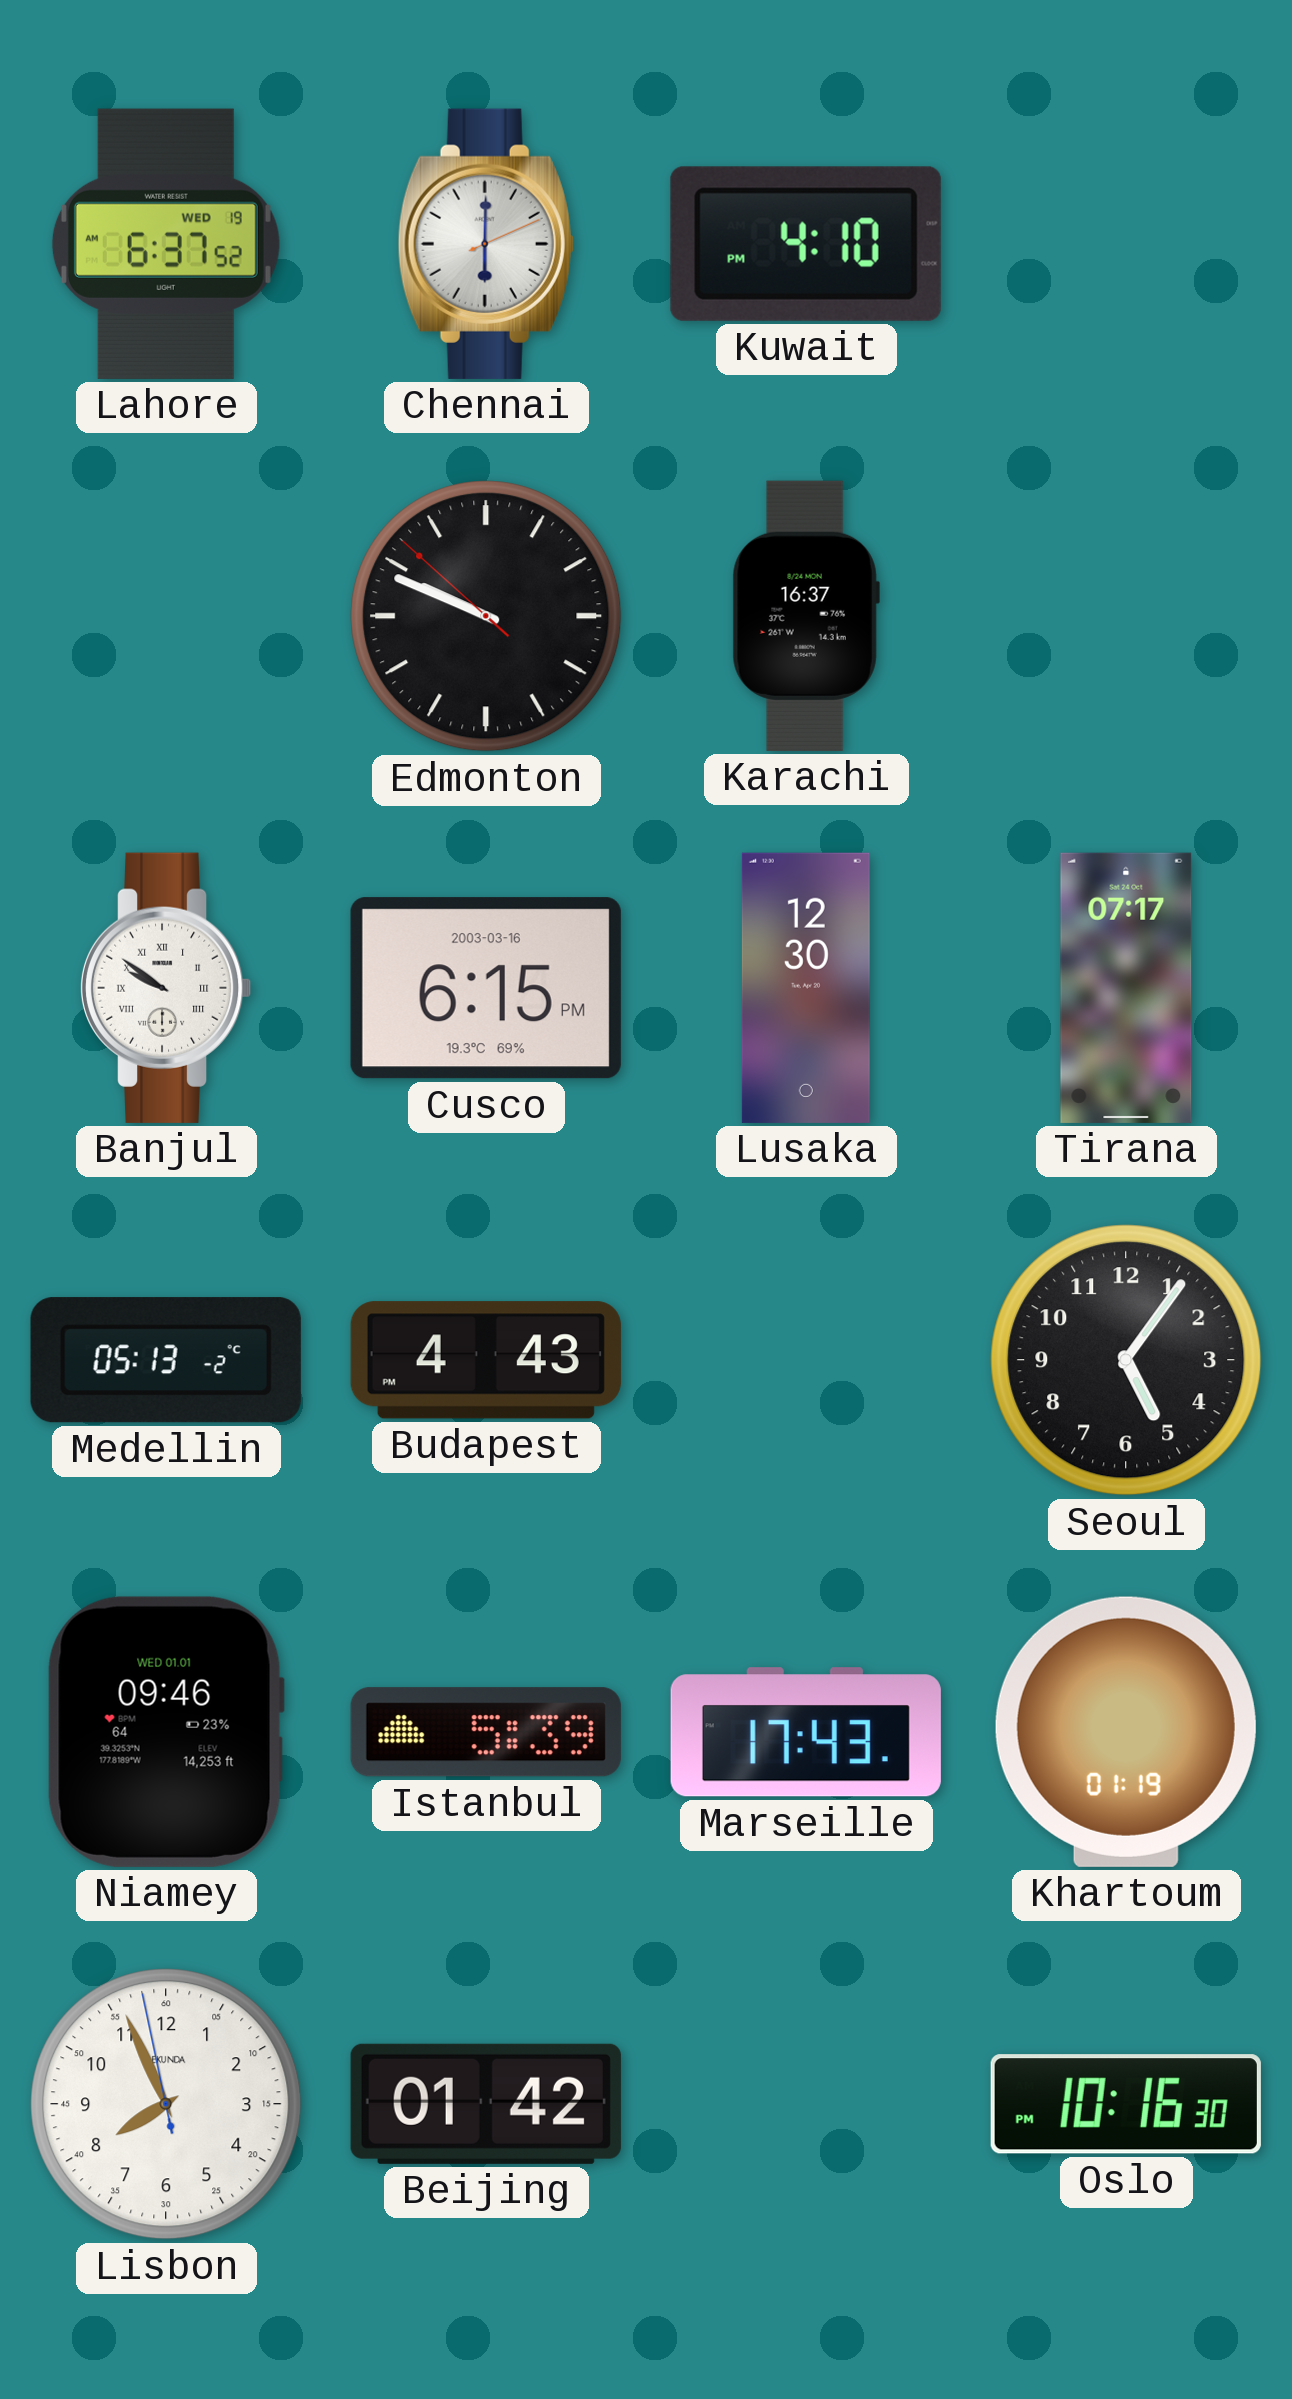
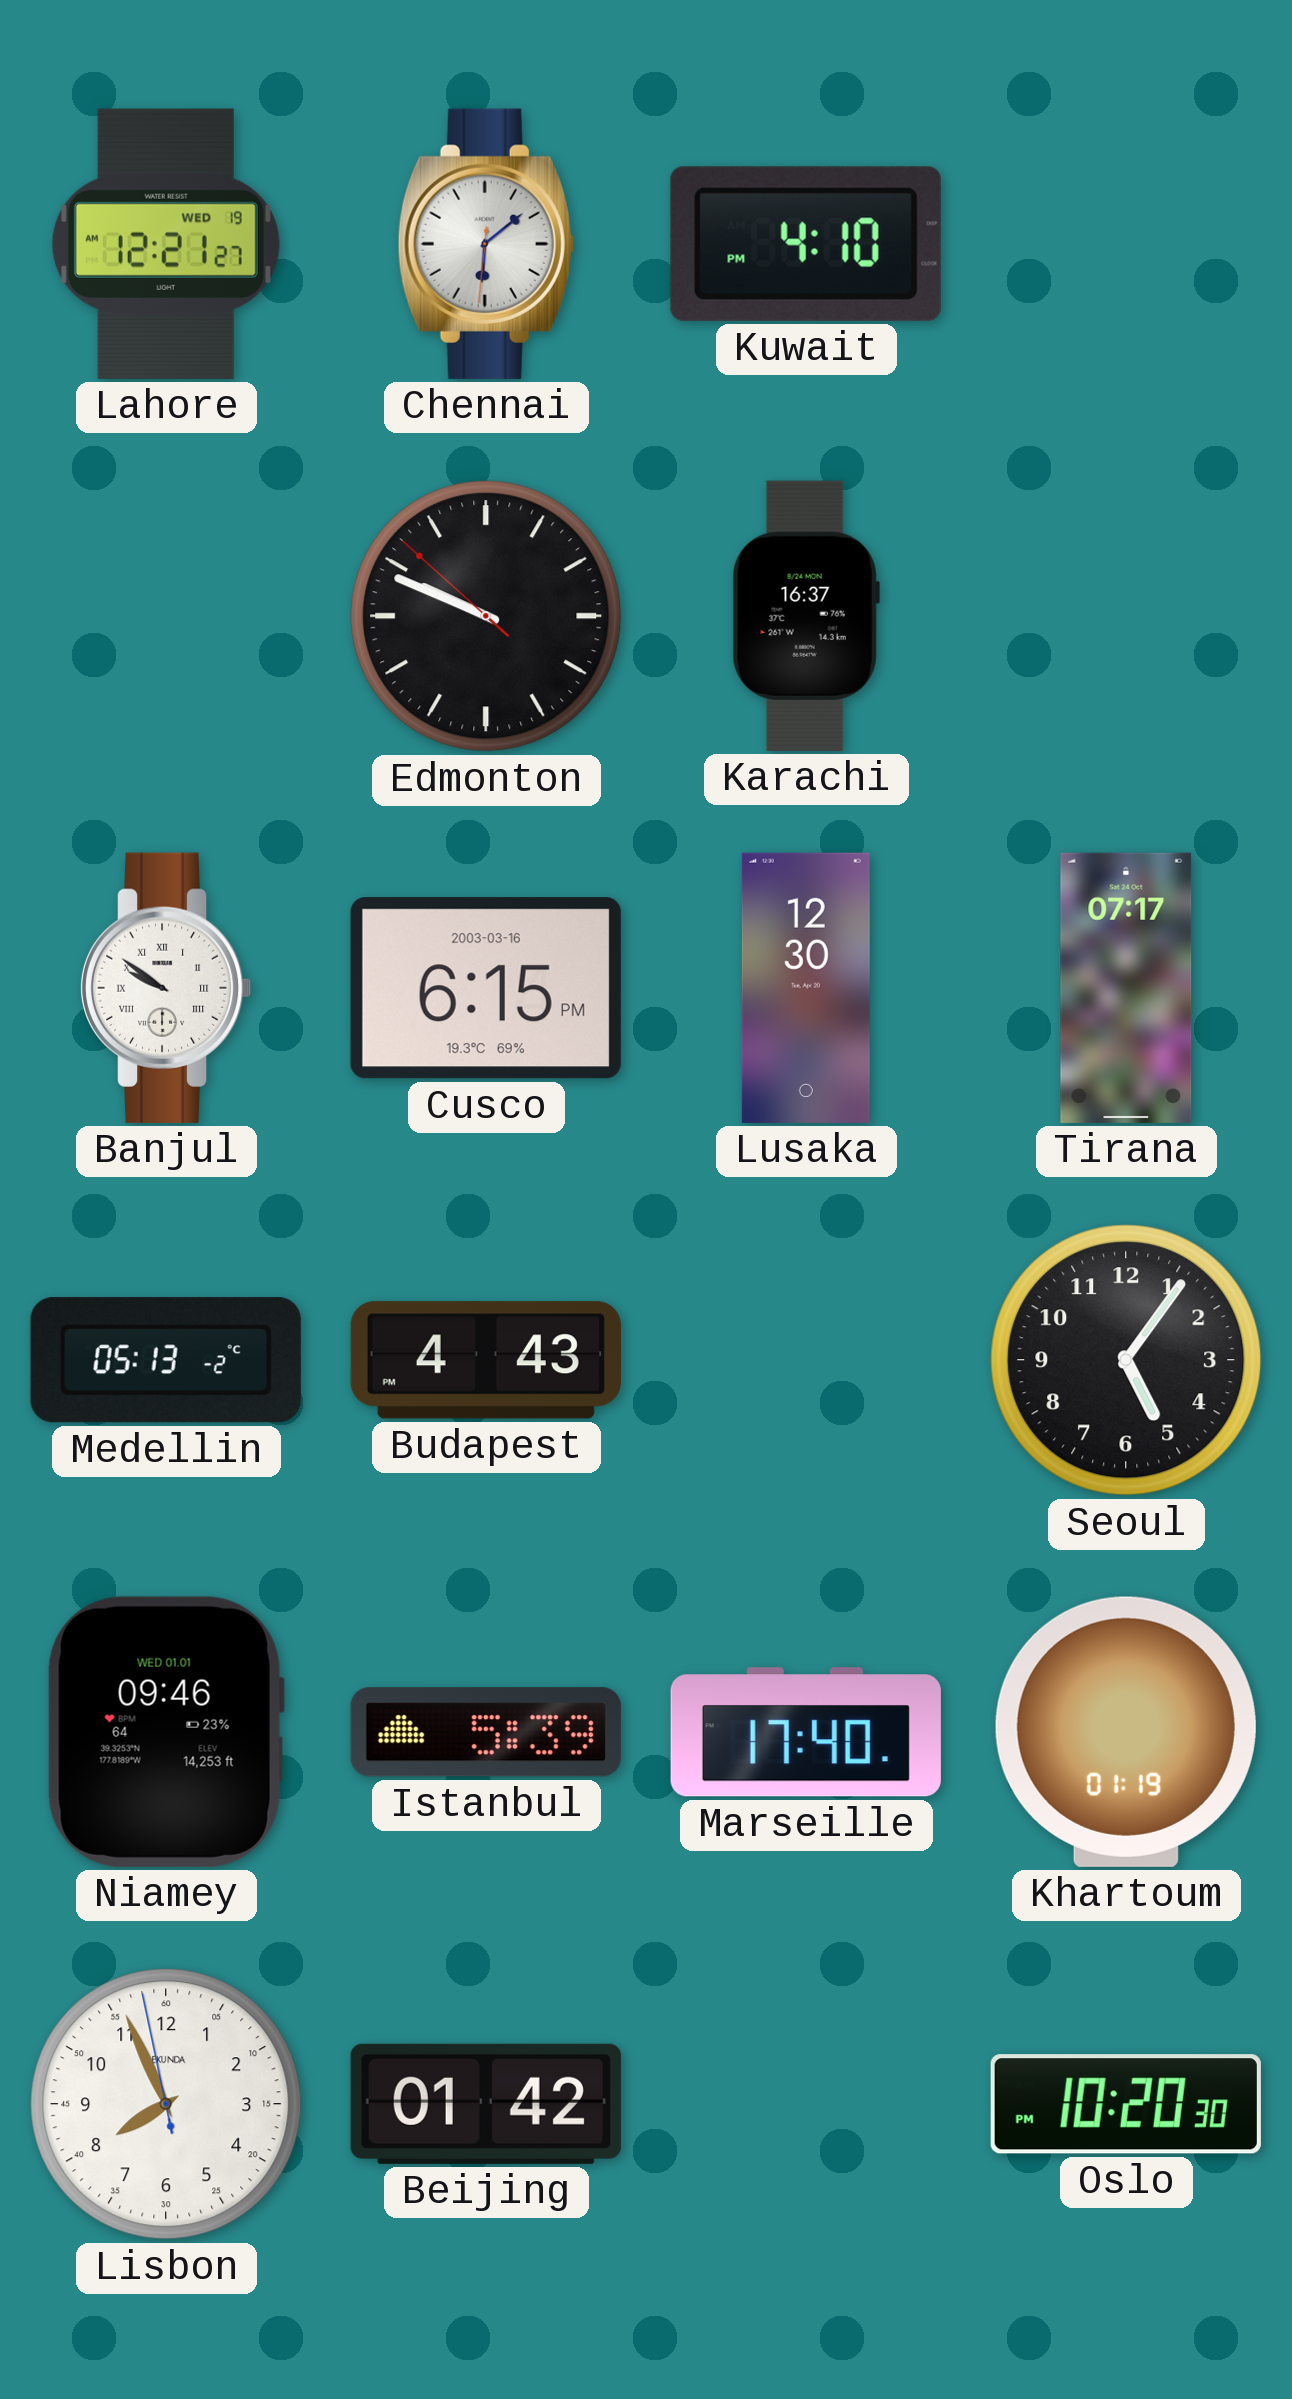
Lahore: 6:37 -> 12:21
Chennai: 6:00 -> 6:08
Marseille: 17:43 -> 17:40
Oslo: 10:16 -> 10:20
